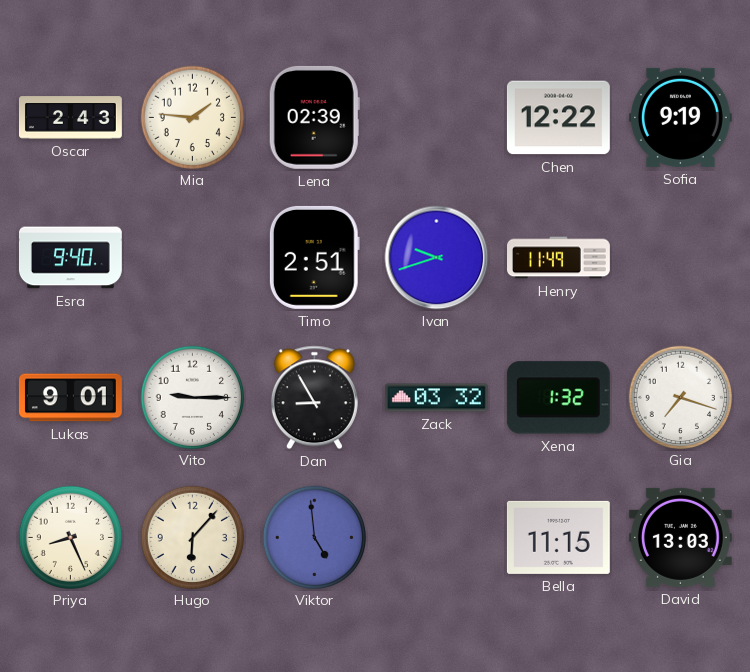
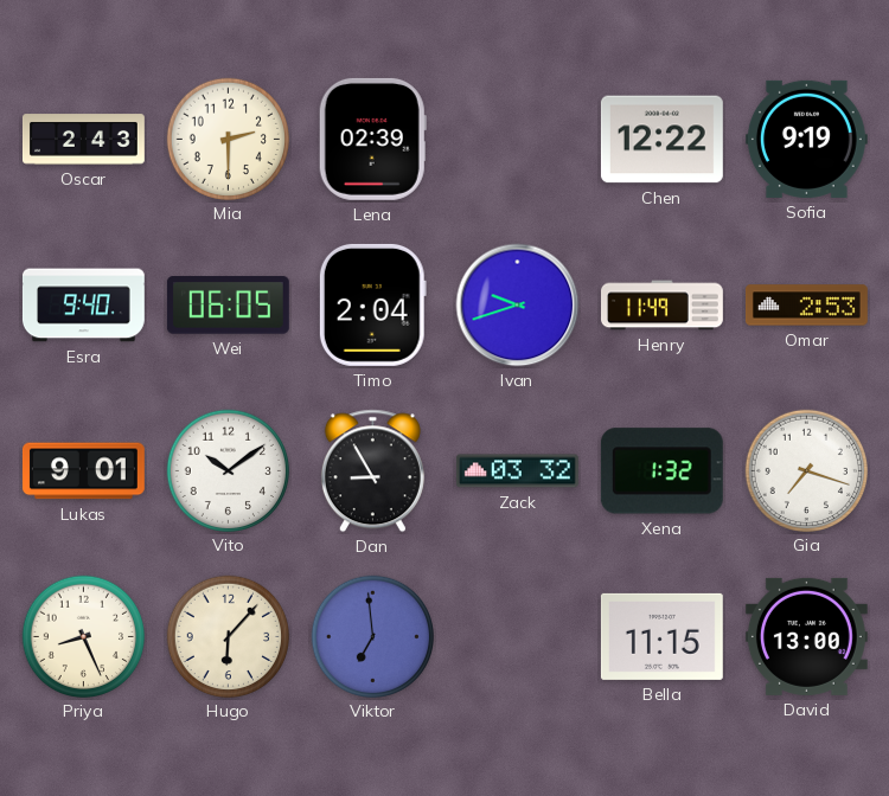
Mia: 1:46 -> 2:30
Wei: none -> 06:05
Timo: 2:51 -> 2:04
Omar: none -> 2:53
Vito: 9:15 -> 10:09
Viktor: 4:59 -> 6:59
David: 13:03 -> 13:00
